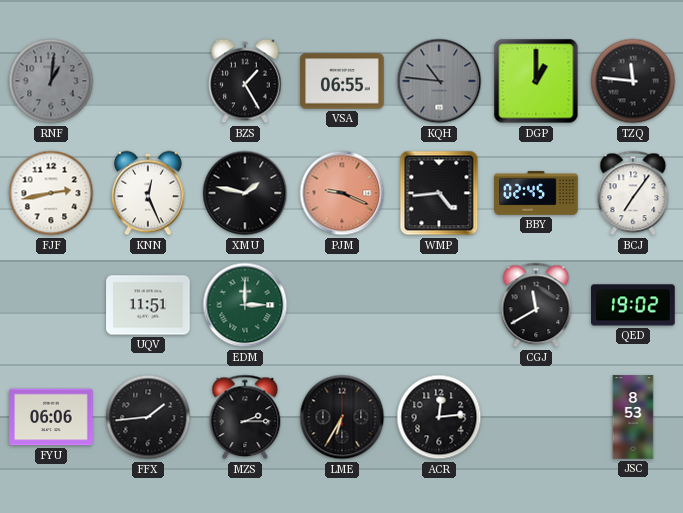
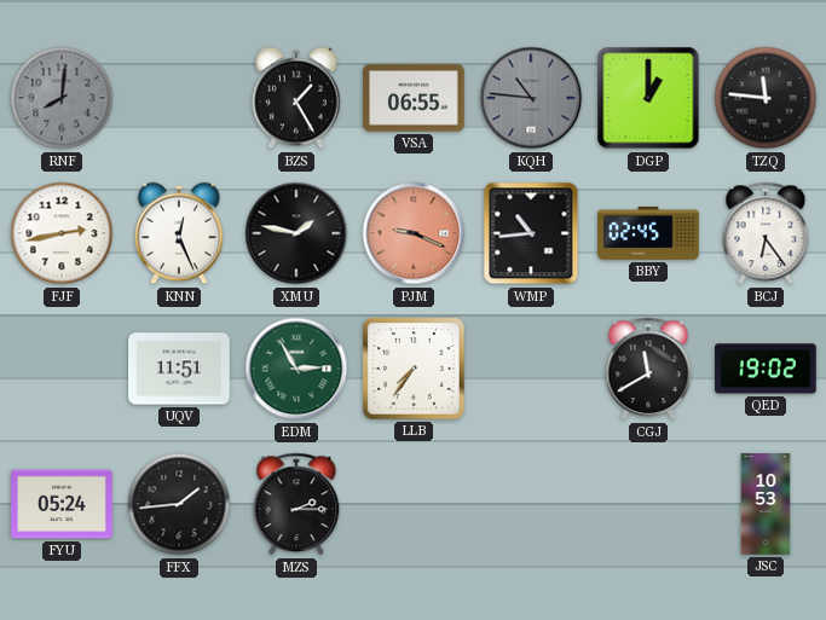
RNF: 1:01 -> 8:01
WMP: 4:44 -> 10:44
BCJ: 7:06 -> 6:24
EDM: 3:00 -> 2:55
LLB: none -> 7:36
FYU: 06:06 -> 05:24
LME: 6:35 -> none
ACR: 12:14 -> none
JSC: 8:53 -> 10:53
